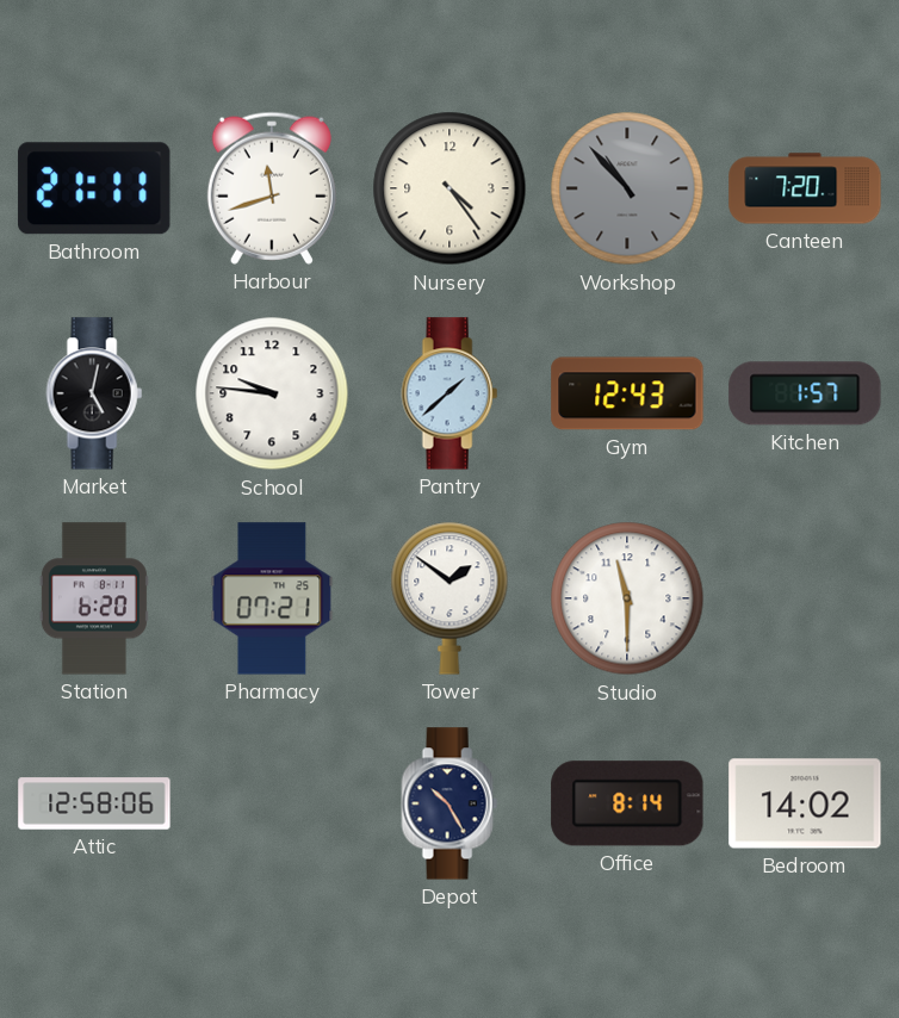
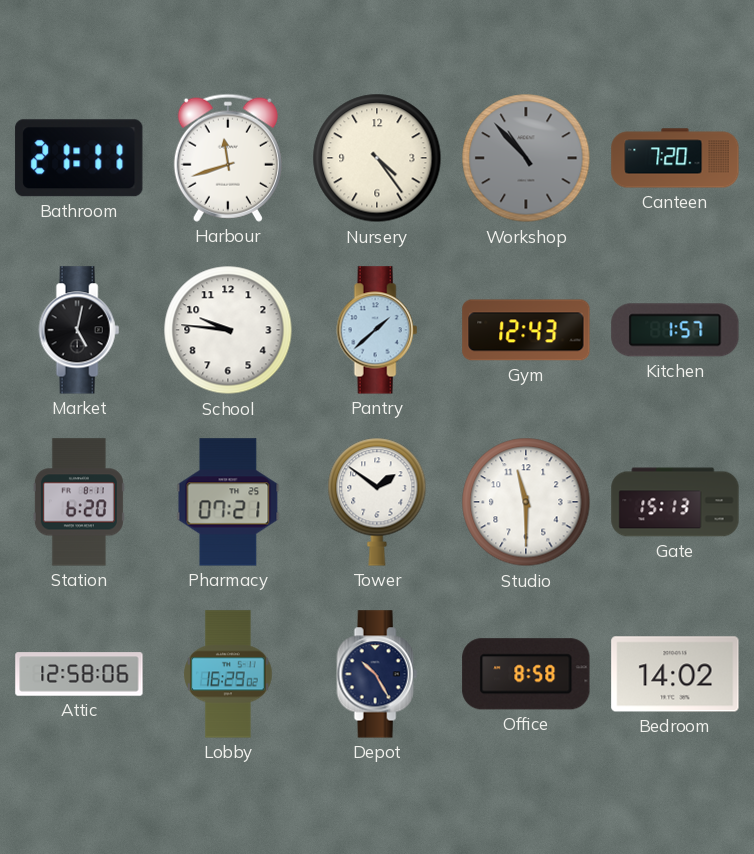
Gate: none -> 15:13
Lobby: none -> 16:29
Office: 8:14 -> 8:58
